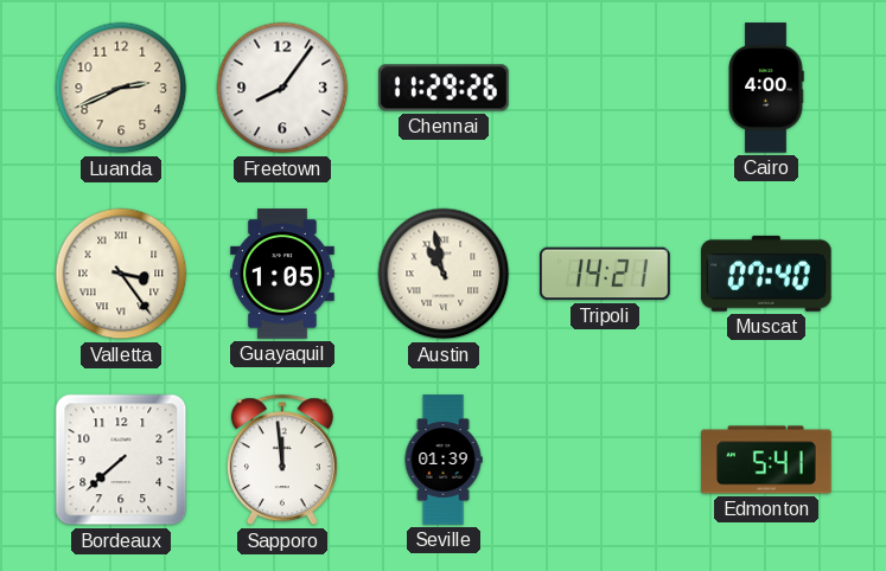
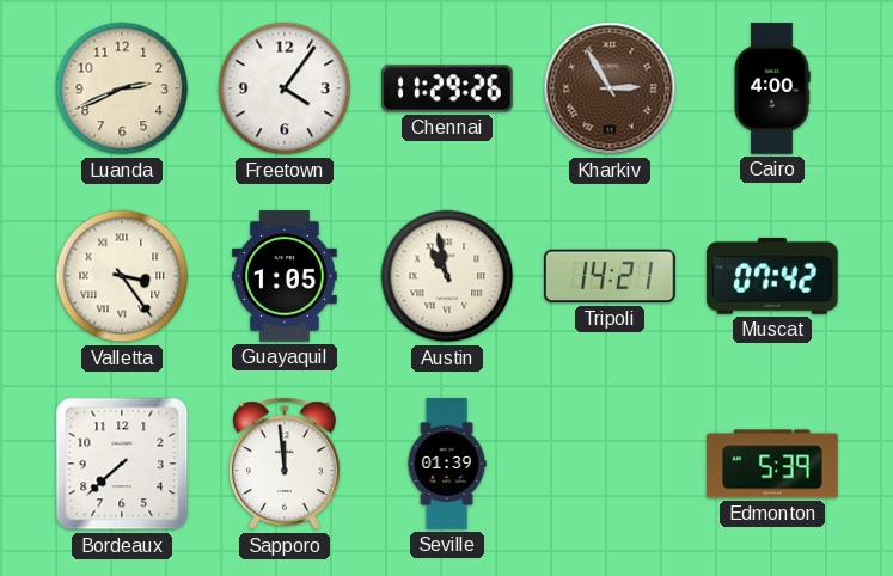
Freetown: 8:06 -> 4:06
Kharkiv: none -> 2:55
Muscat: 07:40 -> 07:42
Edmonton: 5:41 -> 5:39
